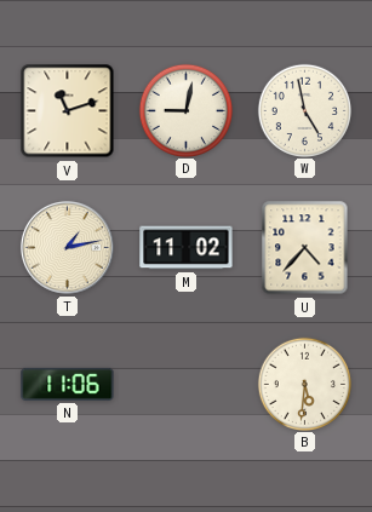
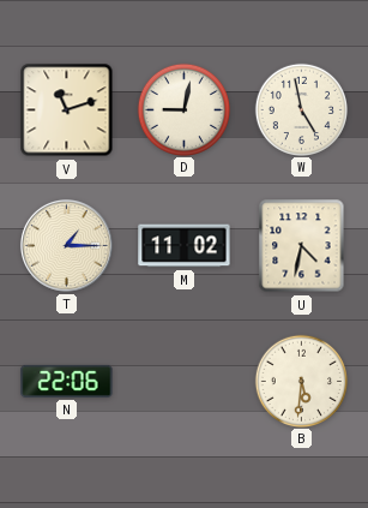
T: 1:13 -> 1:15
U: 4:37 -> 4:32
N: 11:06 -> 22:06
